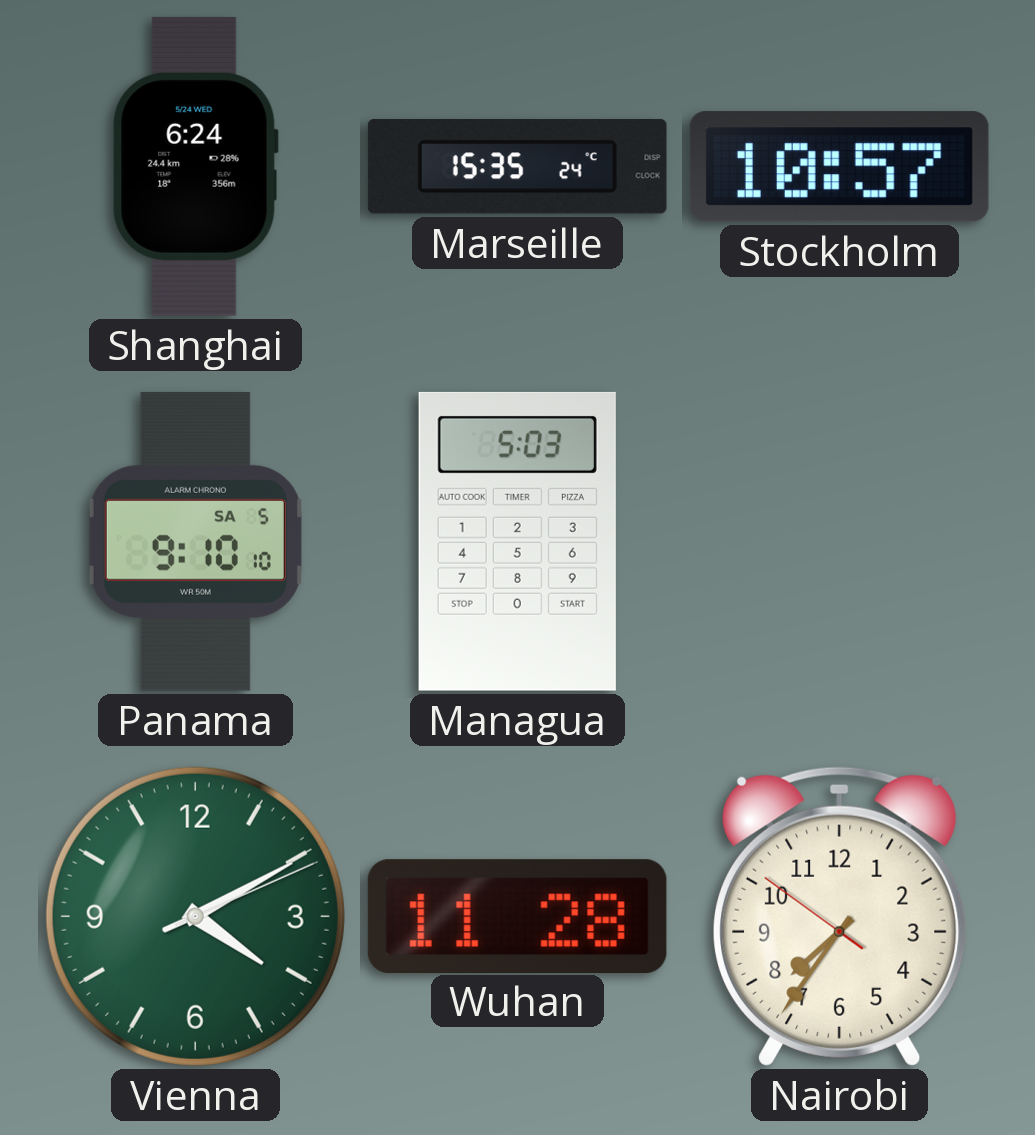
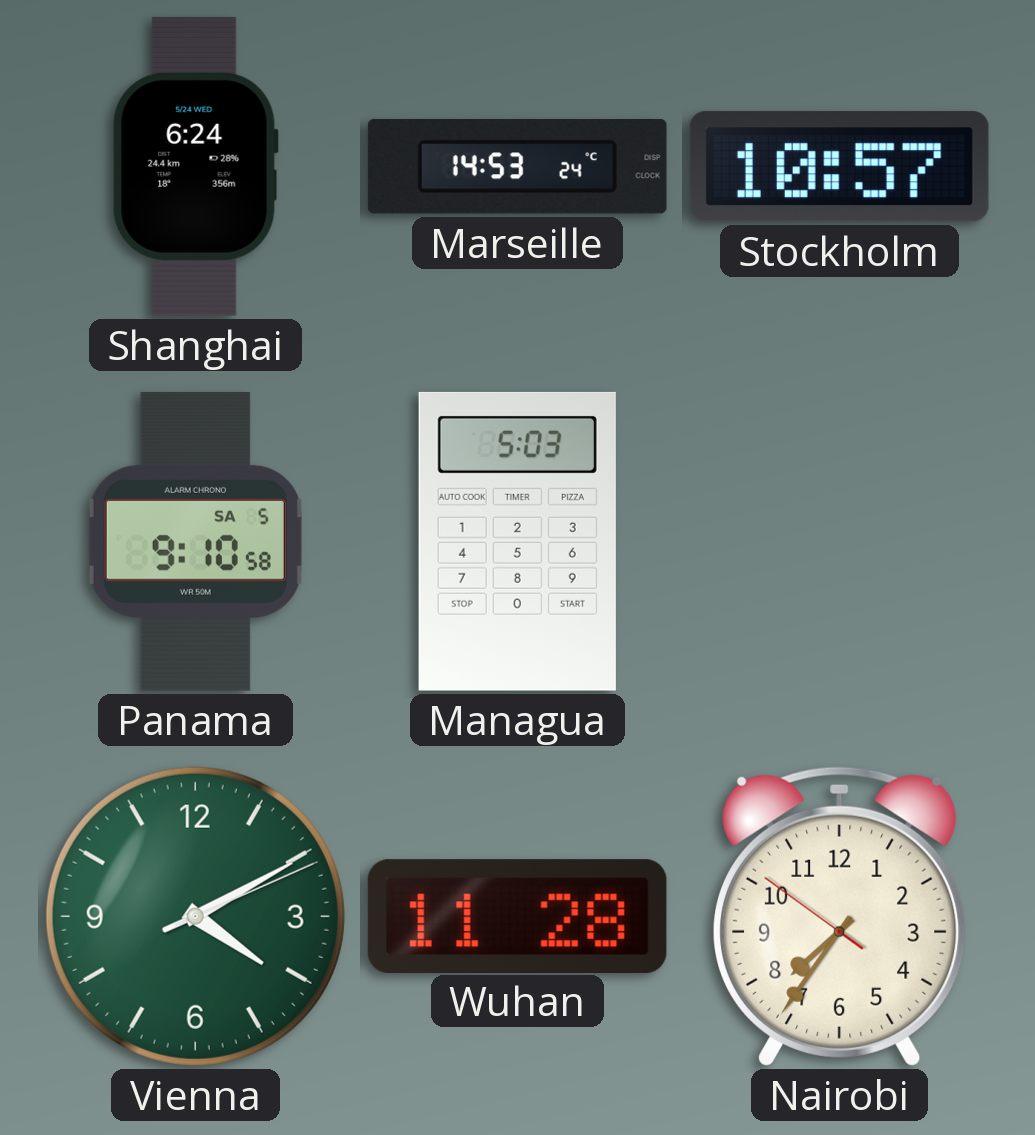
Marseille: 15:35 -> 14:53
Panama: 9:10:10 -> 9:10:58
